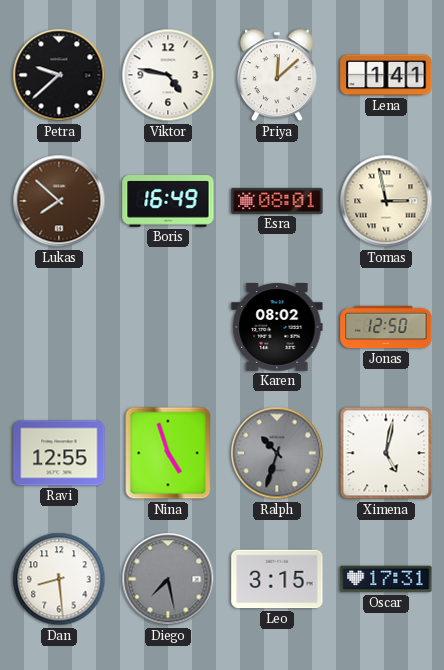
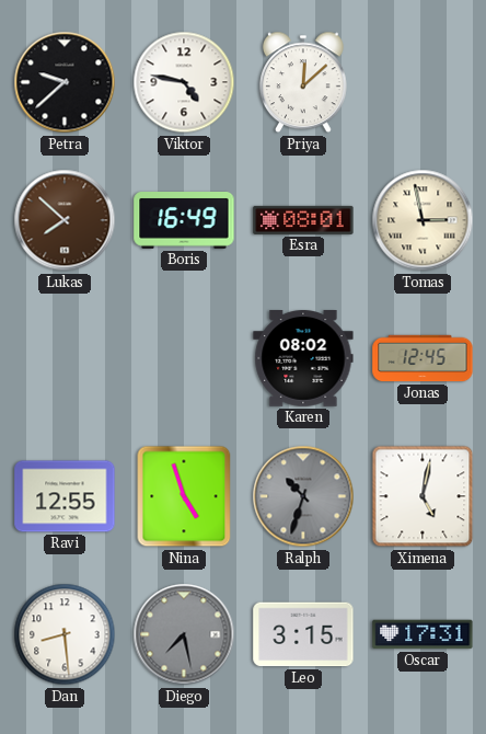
Lena: 1:41 -> none
Jonas: 12:50 -> 12:45
